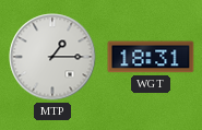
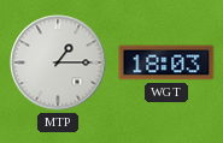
WGT: 18:31 -> 18:03
